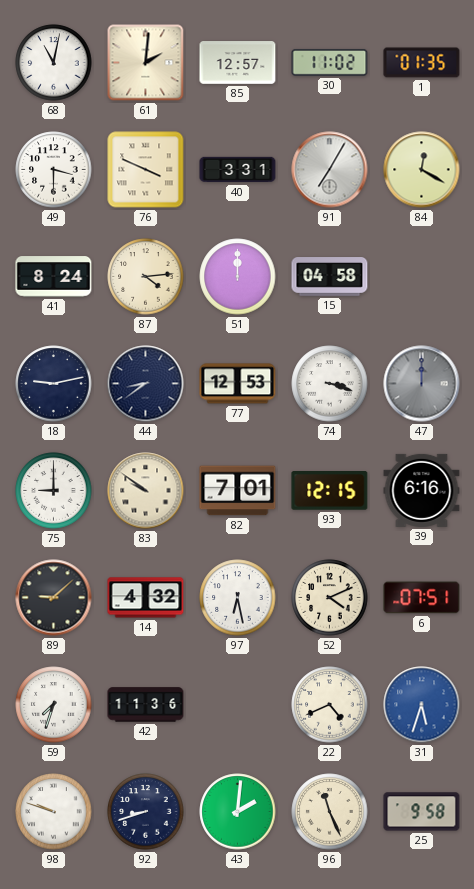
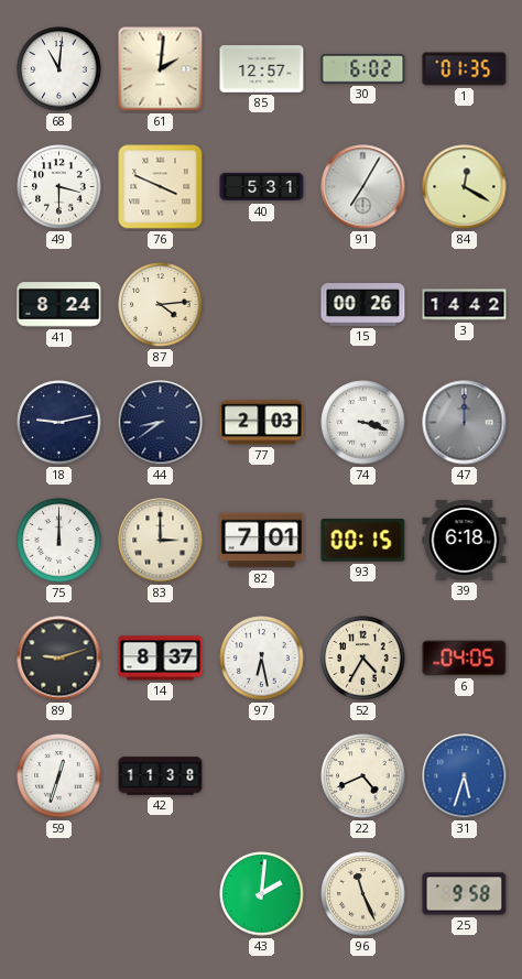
68: 11:02 -> 11:01
30: 11:02 -> 6:02
40: 3:31 -> 5:31
51: 12:00 -> none
15: 04:58 -> 00:26
3: none -> 14:42
77: 12:53 -> 2:03
75: 9:00 -> 12:00
83: 9:51 -> 3:00
93: 12:15 -> 00:15
39: 6:16 -> 6:18
89: 9:08 -> 9:12
14: 4:32 -> 8:37
52: 4:11 -> 4:35
6: 07:51 -> 04:05
59: 7:33 -> 12:33
42: 11:36 -> 11:38
98: 9:48 -> none
92: 8:42 -> none
